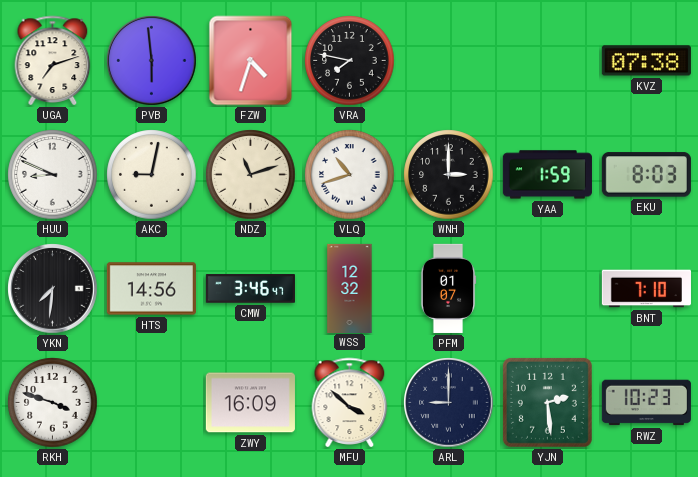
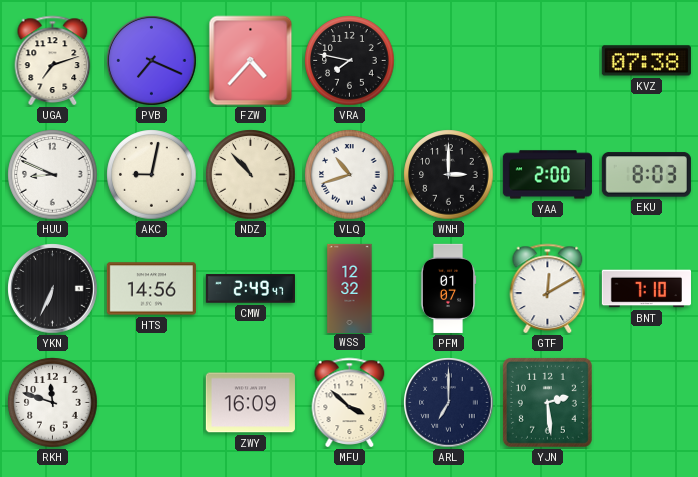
PVB: 5:59 -> 7:19
FZW: 4:33 -> 4:37
NDZ: 11:12 -> 10:53
YAA: 1:59 -> 2:00
YKN: 7:31 -> 6:34
CMW: 3:46 -> 2:49
GTF: none -> 12:10
RKH: 3:48 -> 11:48
ARL: 9:00 -> 7:00
RWZ: 10:23 -> none
